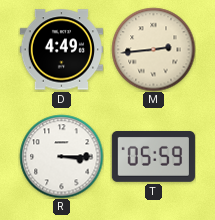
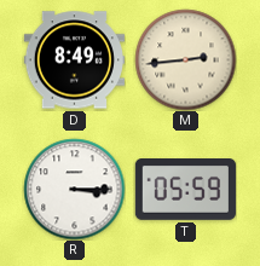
D: 4:49 -> 8:49
